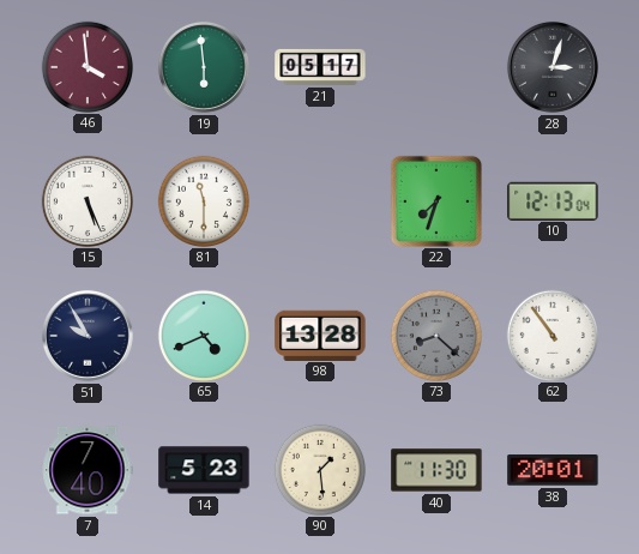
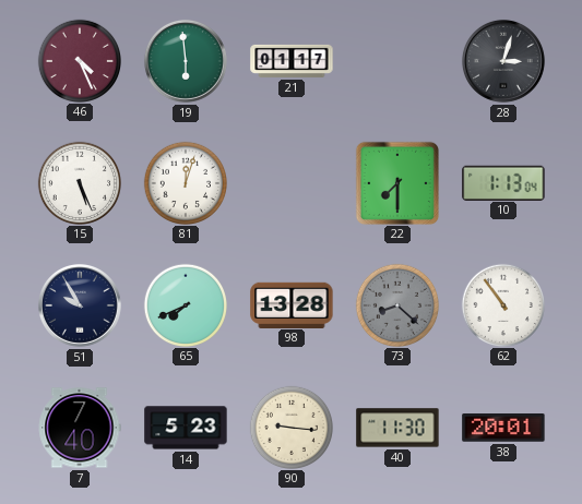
46: 3:59 -> 4:26
21: 05:17 -> 01:17
81: 11:30 -> 12:03
22: 7:33 -> 7:30
10: 12:13 -> 1:13
65: 4:41 -> 7:41
90: 1:29 -> 9:16
